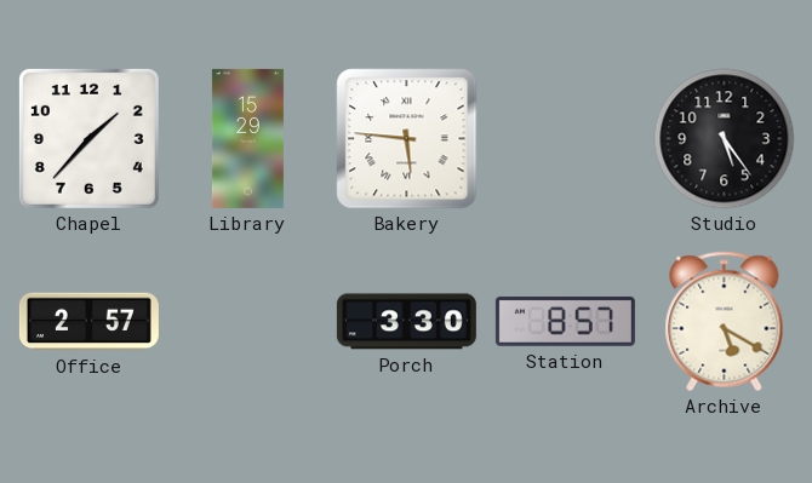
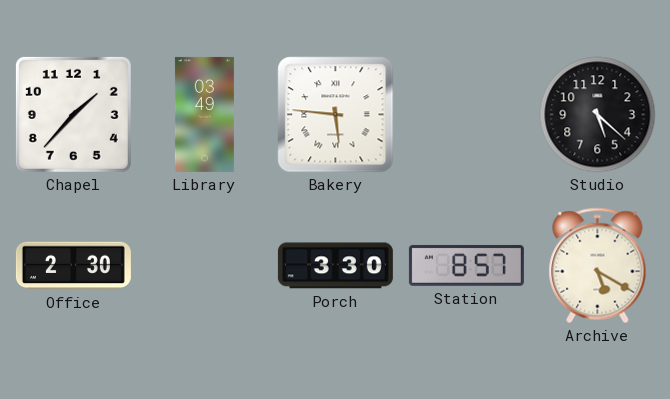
Library: 15:29 -> 03:49
Studio: 5:24 -> 5:22
Office: 2:57 -> 2:30
